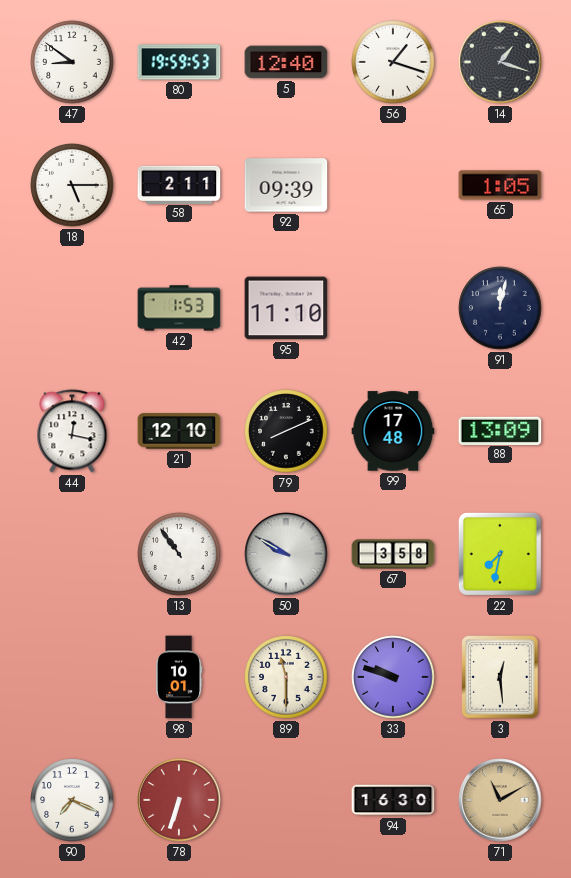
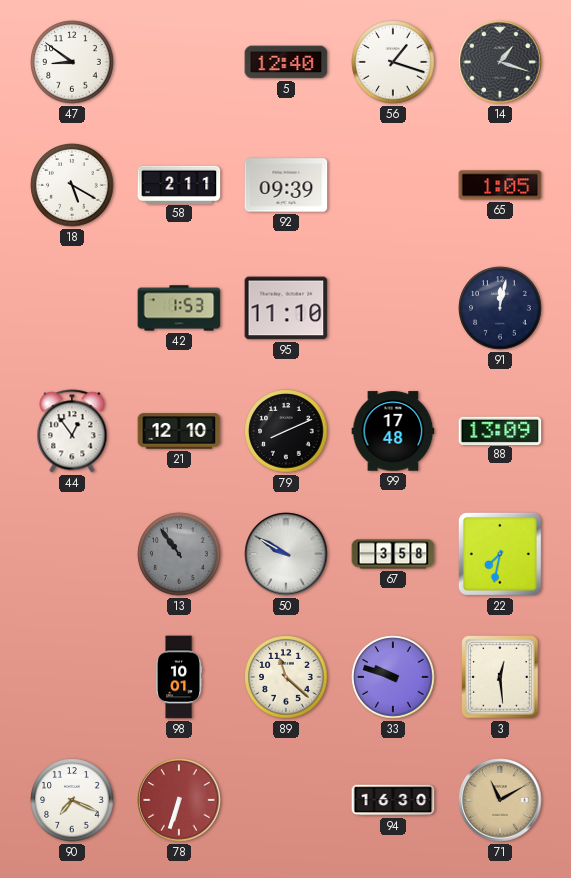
80: 19:59 -> none
18: 5:15 -> 5:20
44: 12:17 -> 12:54
13 dial: white -> grey
89: 11:30 -> 11:22
